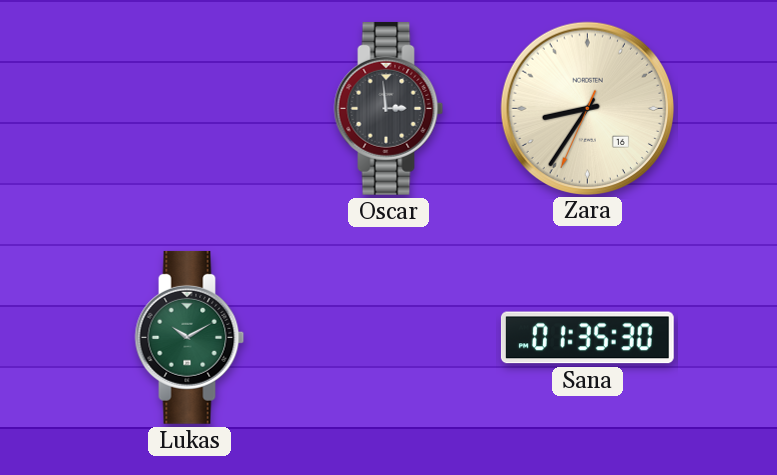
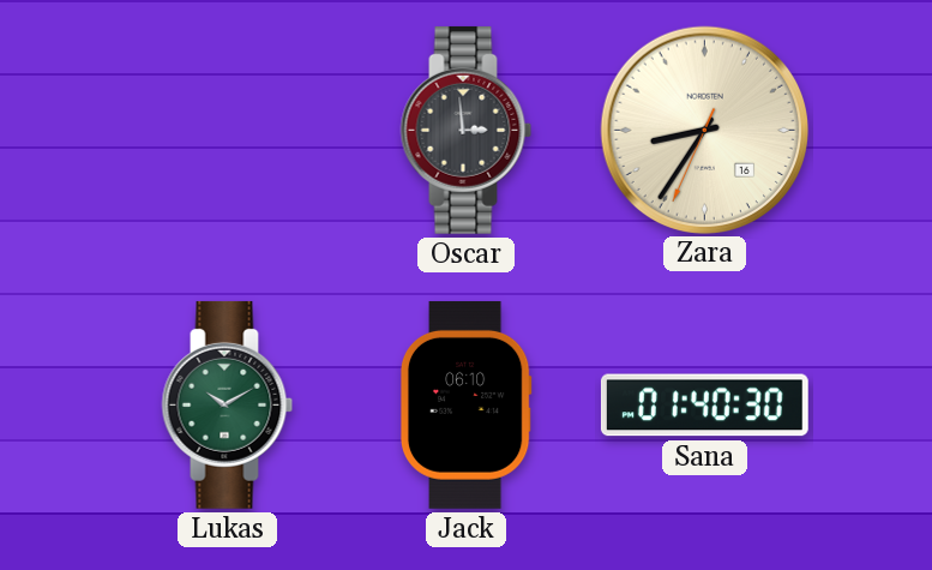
Jack: none -> 06:10
Sana: 01:35 -> 01:40
